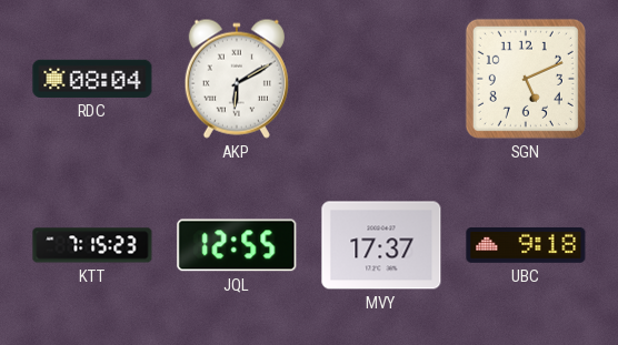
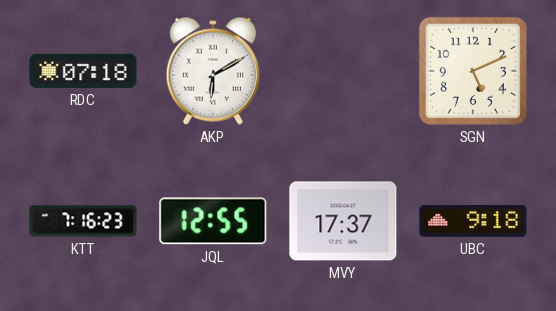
RDC: 08:04 -> 07:18
KTT: 7:15 -> 7:16
